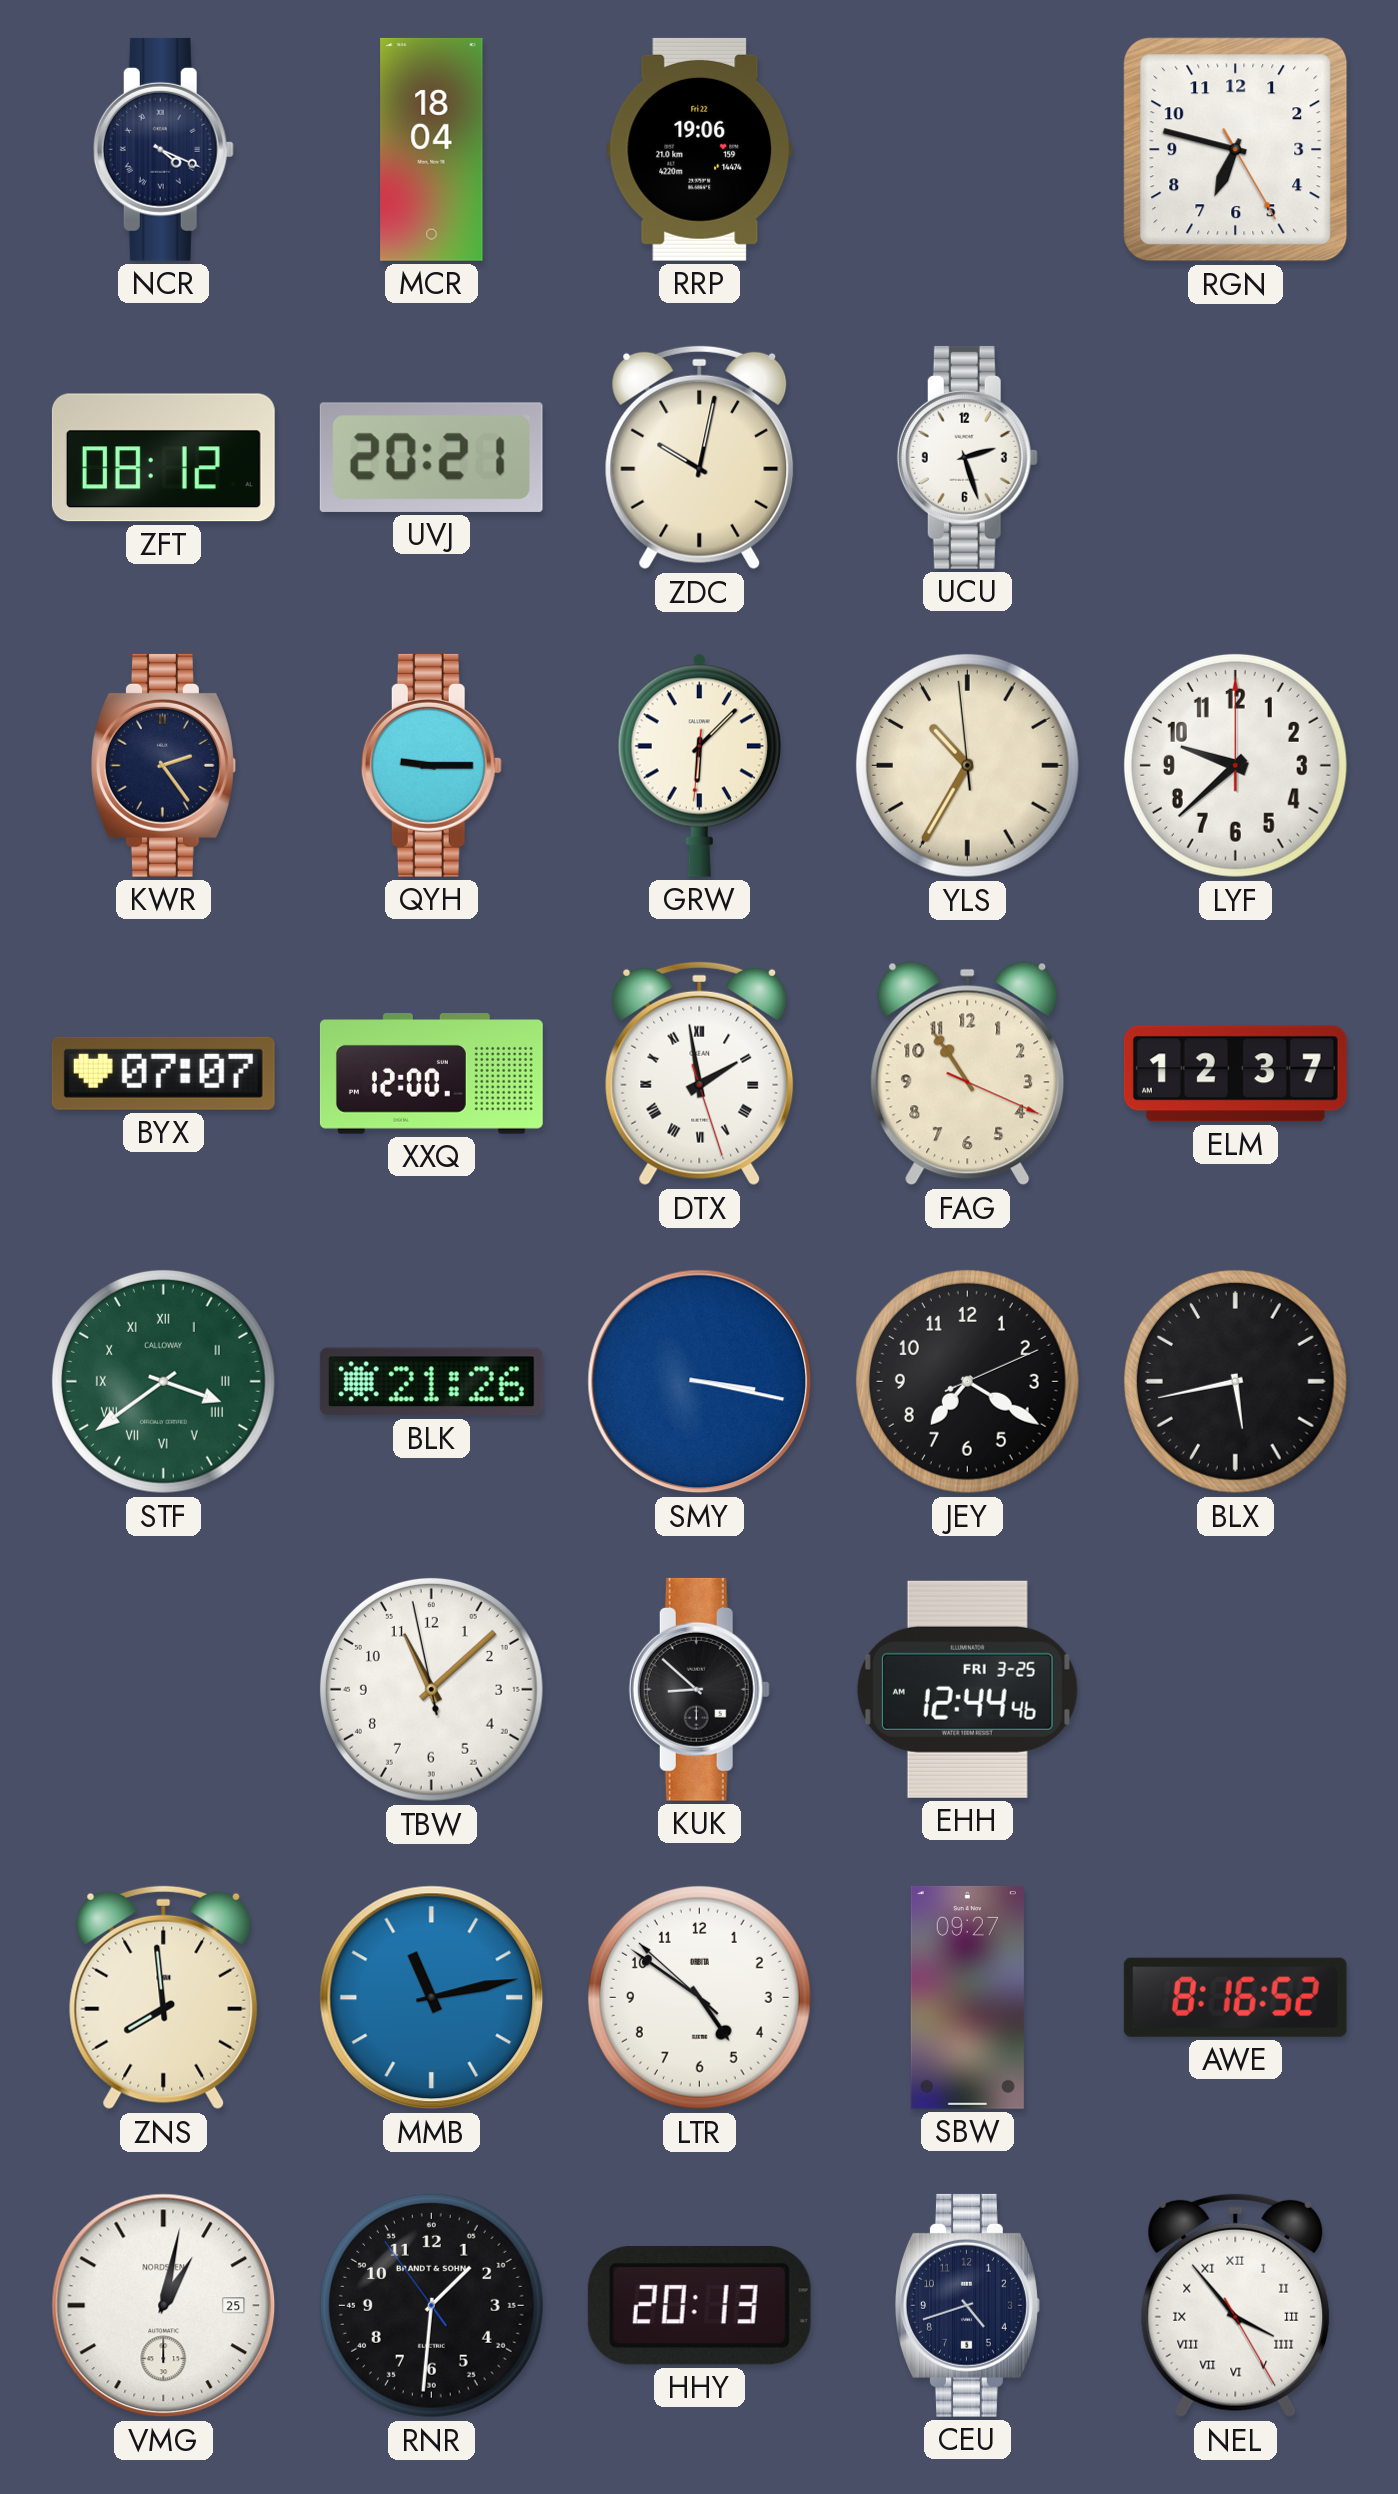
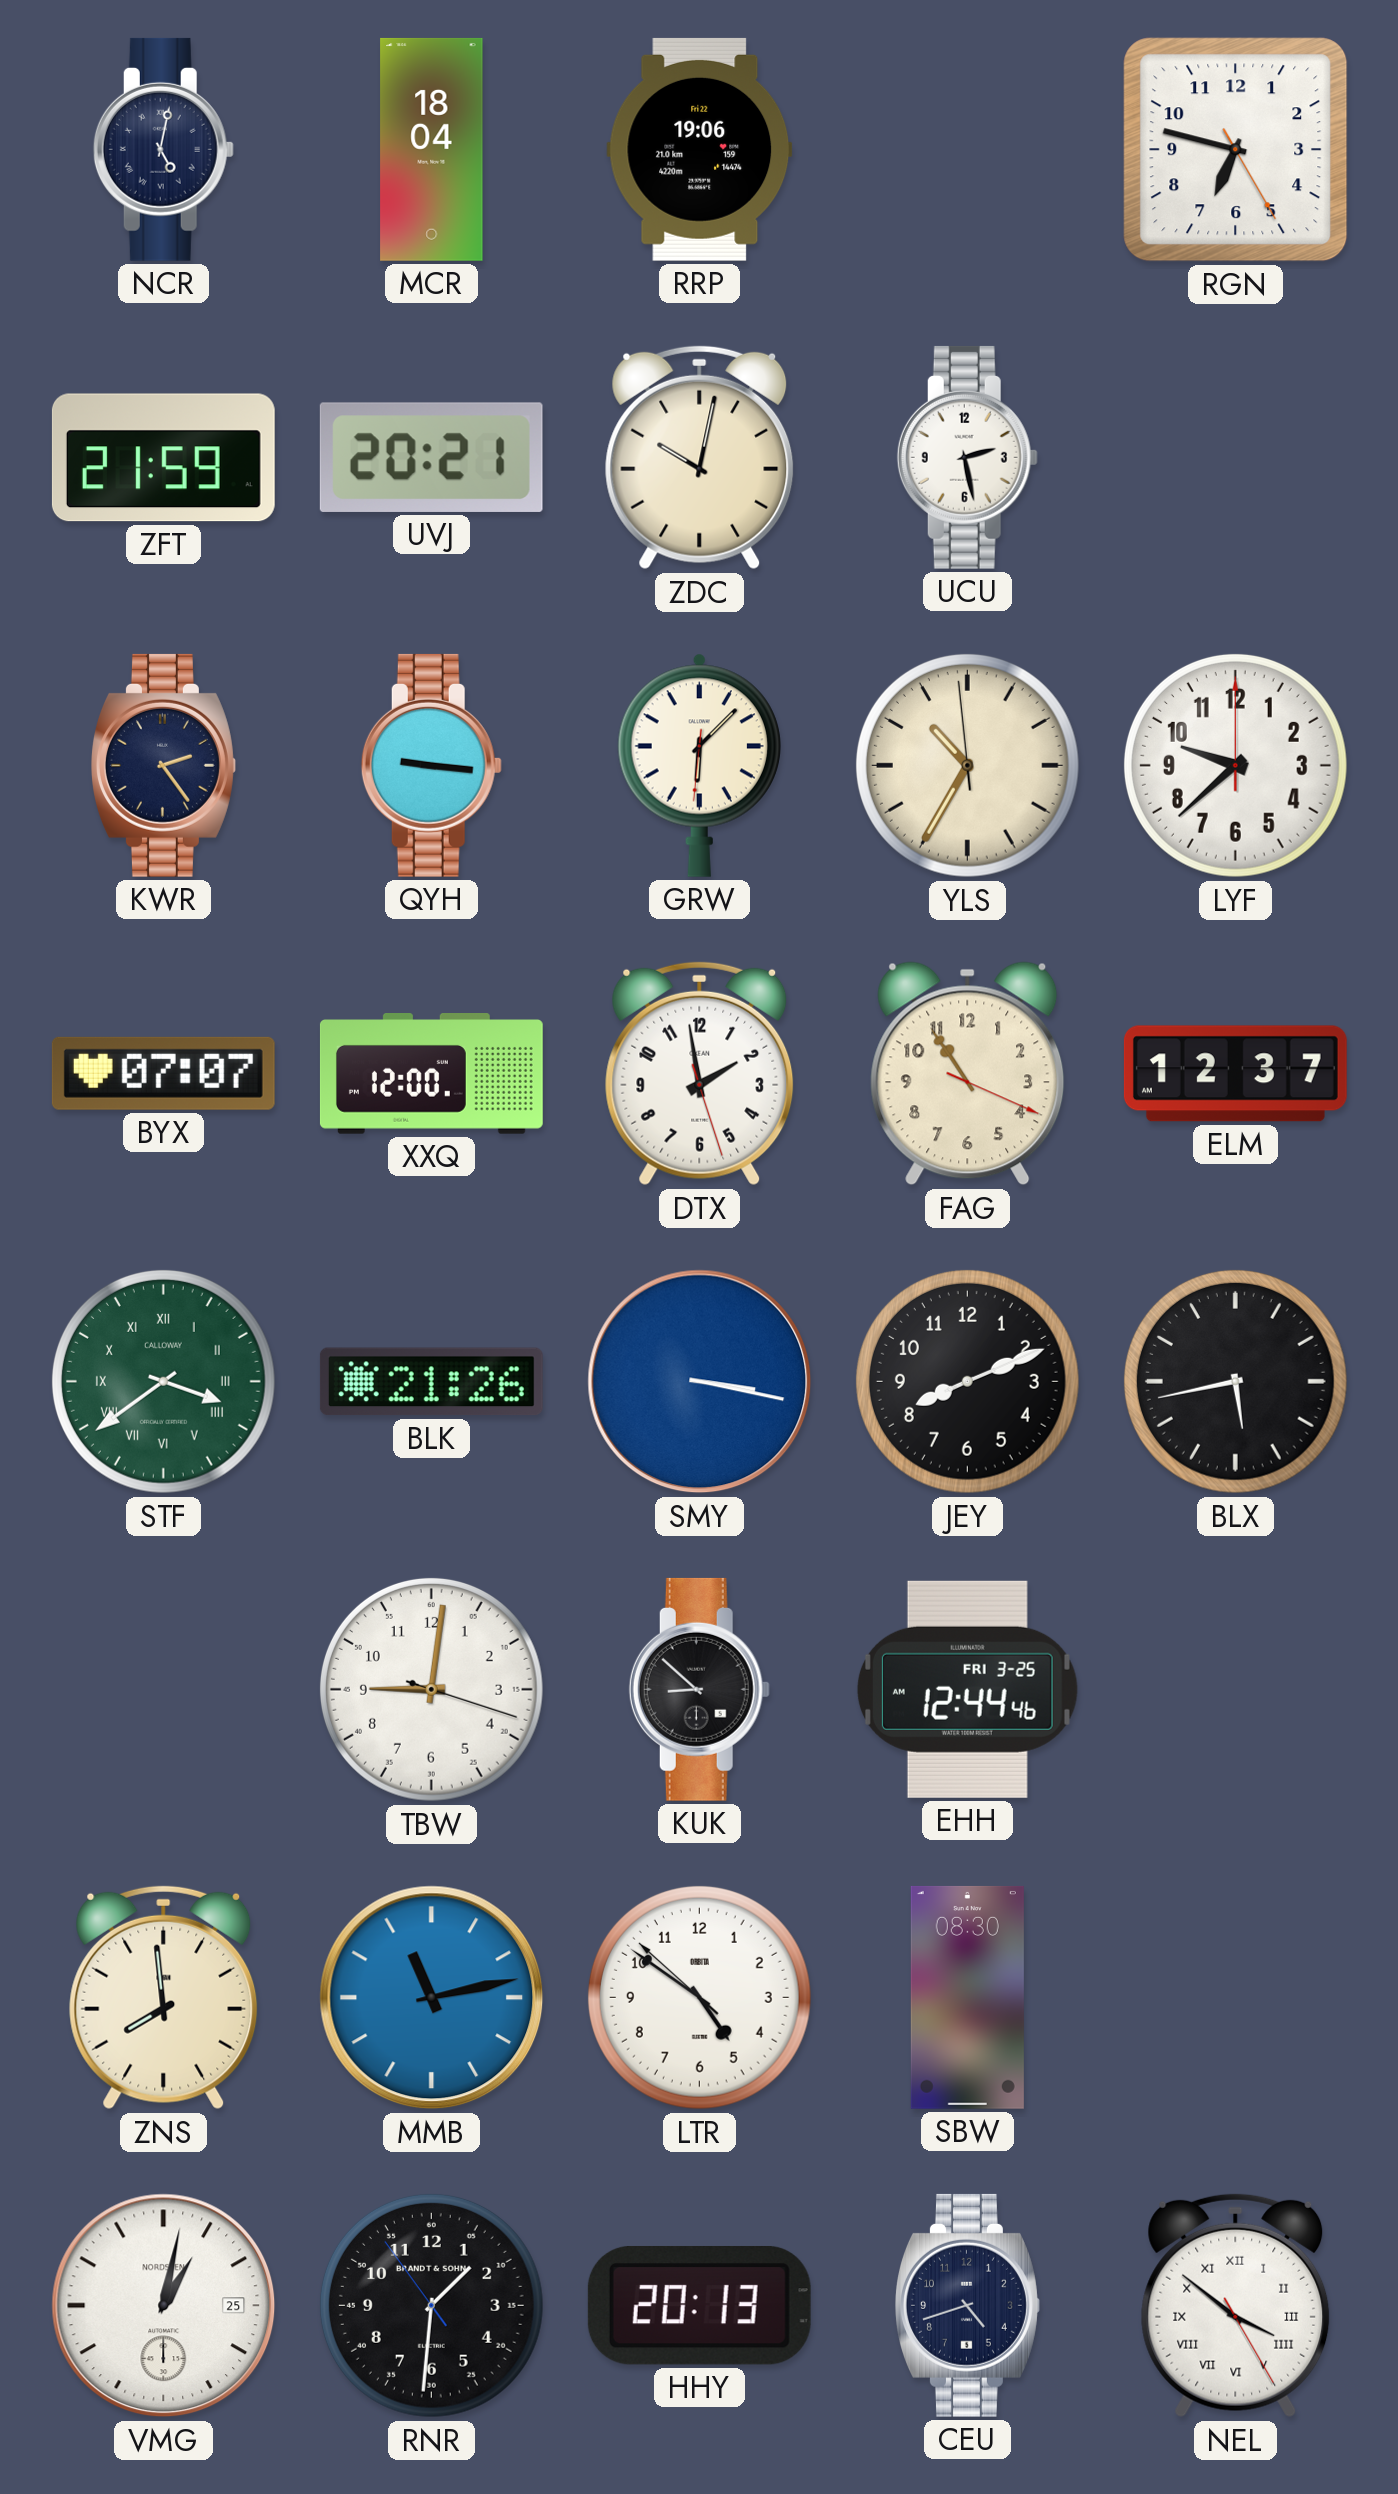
NCR: 4:19 -> 5:02
ZFT: 08:12 -> 21:59
UCU: 2:27 -> 2:28
QYH: 9:15 -> 9:16
DTX numerals: Roman -> Arabic
JEY: 7:20 -> 8:11
TBW: 11:07 -> 9:01
SBW: 09:27 -> 08:30
AWE: 8:16 -> none
NEL: 3:53 -> 3:51
